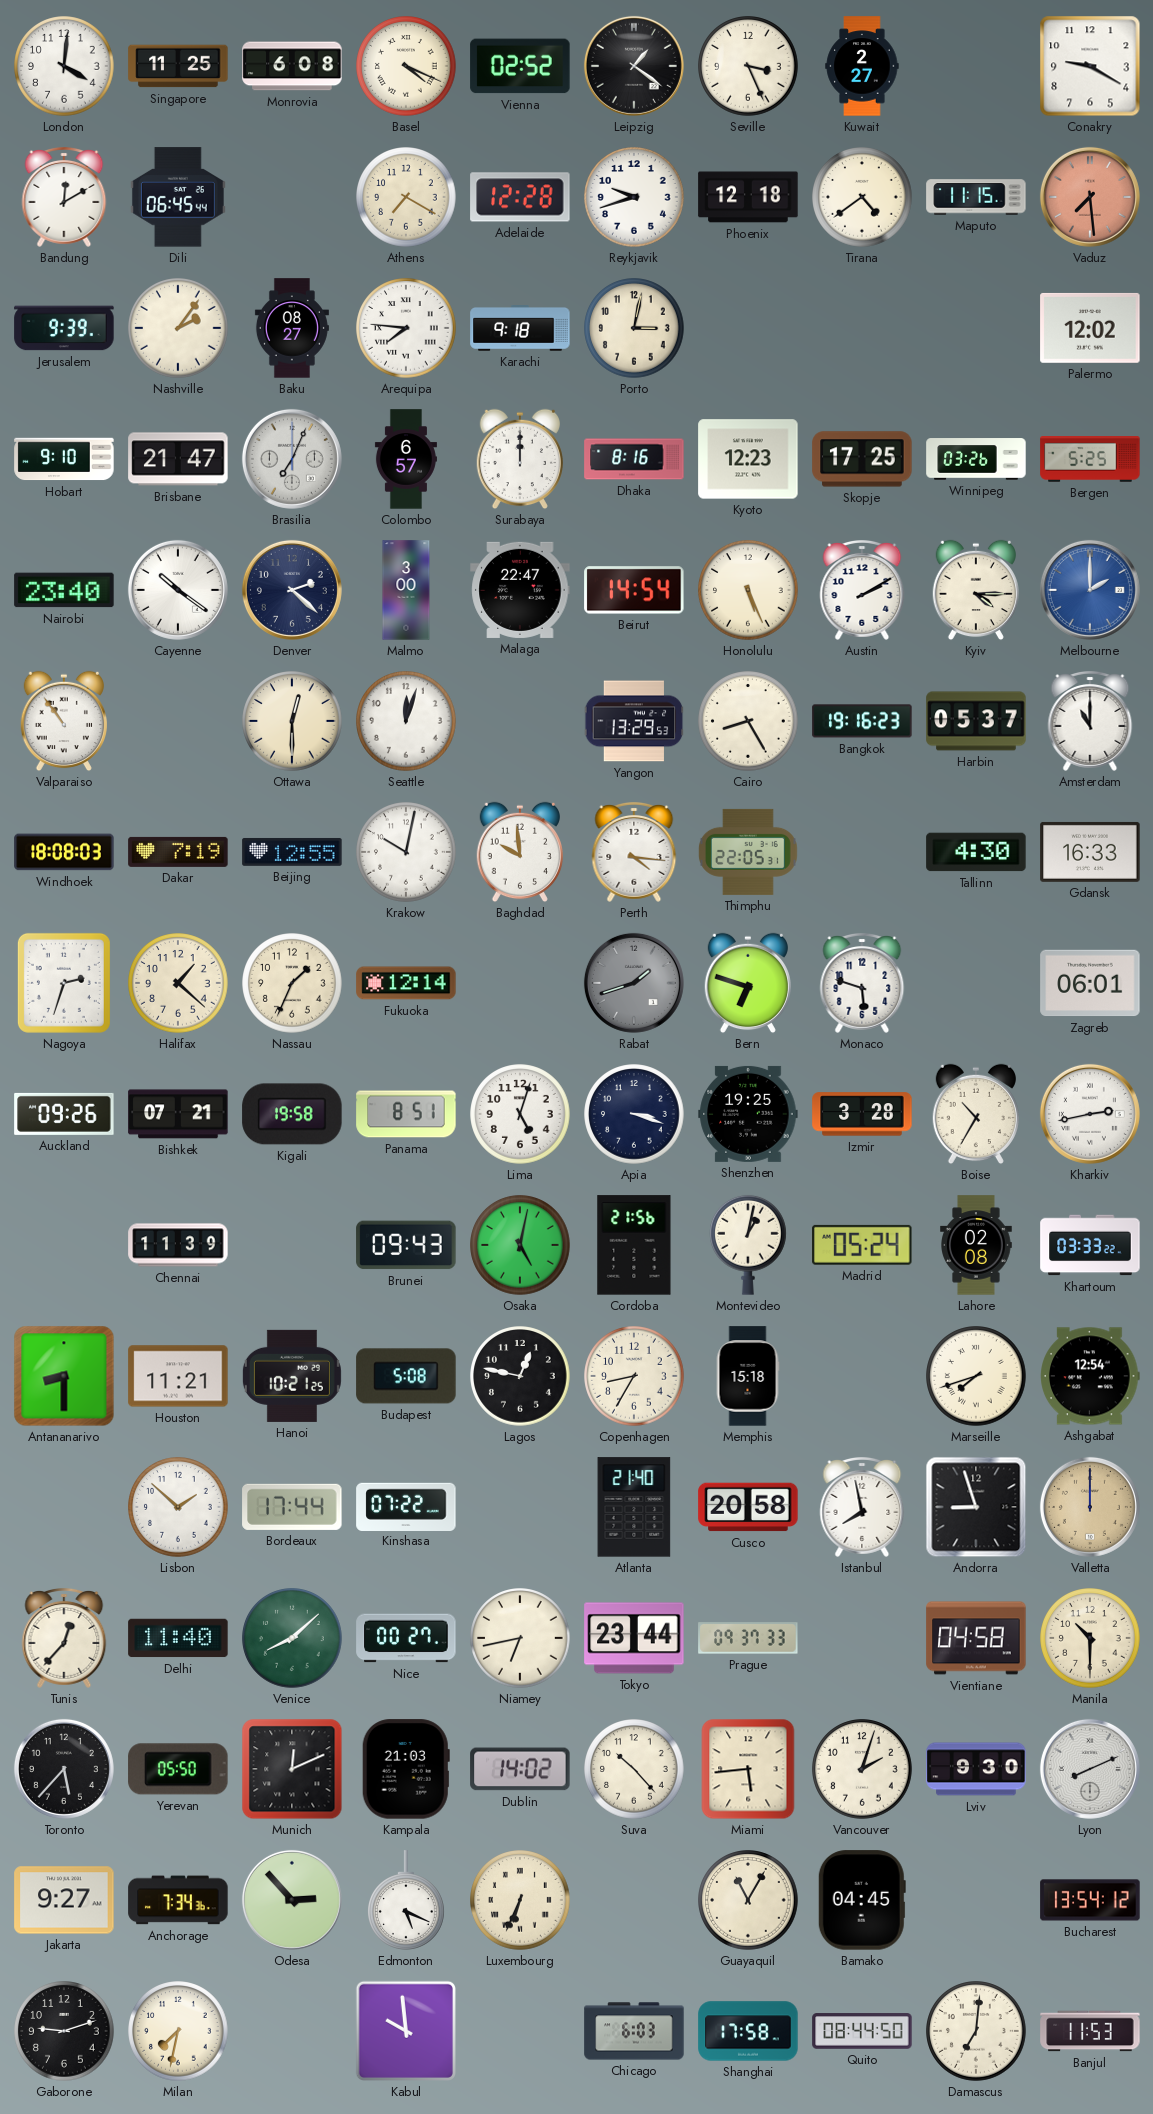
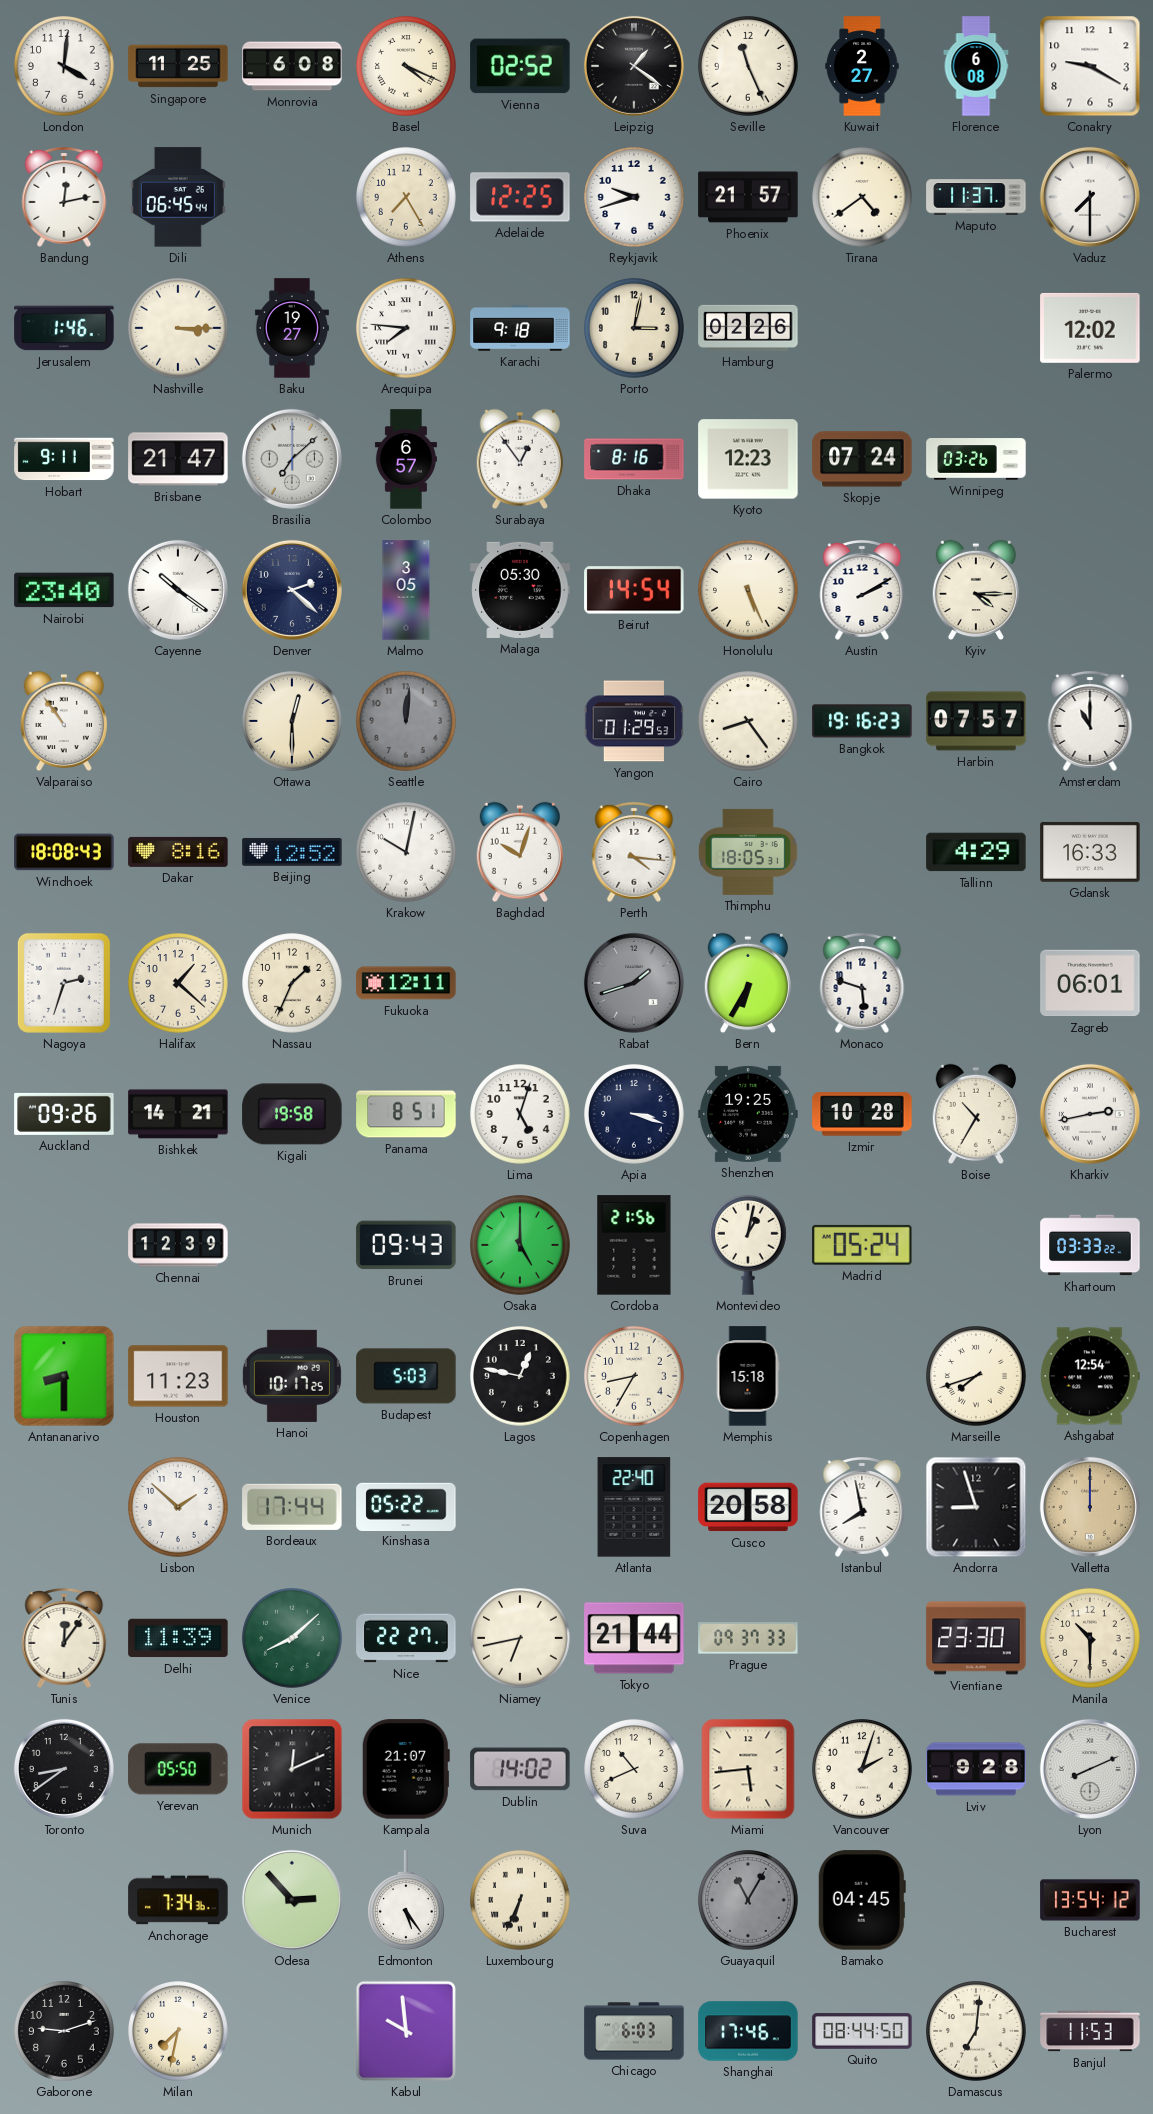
Seville: 3:26 -> 11:26
Florence: none -> 6:08
Bandung: 12:10 -> 12:13
Athens: 7:20 -> 7:25
Adelaide: 12:28 -> 12:25
Phoenix: 12:18 -> 21:57
Maputo: 11:15 -> 11:37
Vaduz: 7:29 -> 7:30
Vaduz dial: salmon -> white
Jerusalem: 9:39 -> 1:46
Nashville: 2:06 -> 3:15
Baku: 08:27 -> 19:27
Hamburg: none -> 02:26
Hobart: 9:10 -> 9:11
Brasilia: 7:04 -> 7:08
Surabaya: 12:00 -> 12:54
Skopje: 17:25 -> 07:24
Bergen: 5:25 -> none
Malmo: 3:00 -> 3:05
Malaga: 22:47 -> 05:30
Melbourne: 2:00 -> none
Seattle: 12:03 -> 12:01
Seattle dial: white -> grey
Yangon: 13:29 -> 01:29
Cairo: 8:25 -> 8:24
Harbin: 05:37 -> 07:57
Windhoek: 18:08:03 -> 18:08:43
Dakar: 7:19 -> 8:16
Beijing: 12:55 -> 12:52
Baghdad: 9:59 -> 10:03
Thimphu: 22:05 -> 18:05
Tallinn: 4:30 -> 4:29
Fukuoka: 12:14 -> 12:11
Bern: 6:48 -> 6:35
Bishkek: 07:21 -> 14:21
Izmir: 3:28 -> 10:28
Chennai: 11:39 -> 12:39
Osaka: 5:02 -> 5:00
Lahore: 02:08 -> none
Houston: 11:21 -> 11:23
Hanoi: 10:21 -> 10:17
Budapest: 5:08 -> 5:03
Kinshasa: 07:22 -> 05:22
Atlanta: 21:40 -> 22:40
Tunis: 12:37 -> 12:06
Delhi: 11:40 -> 11:39
Nice: 00:27 -> 22:27
Tokyo: 23:44 -> 21:44
Vientiane: 04:58 -> 23:30
Toronto: 5:37 -> 8:39
Kampala: 21:03 -> 21:07
Suva: 10:23 -> 10:41
Lviv: 9:30 -> 9:28
Jakarta: 9:27 -> none
Edmonton: 5:19 -> 5:24
Guayaquil dial: cream -> grey
Shanghai: 17:58 -> 17:46
